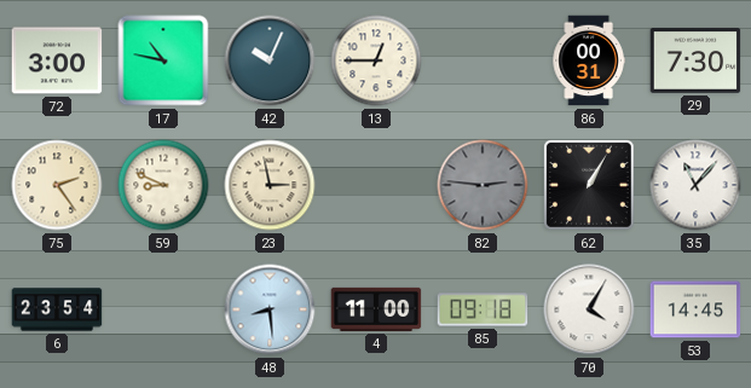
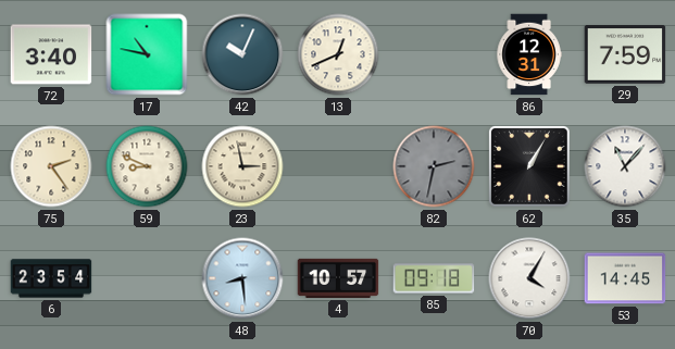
72: 3:00 -> 3:40
13: 12:45 -> 12:41
86: 00:31 -> 12:31
29: 7:30 -> 7:59
82: 2:46 -> 2:32
4: 11:00 -> 10:57
